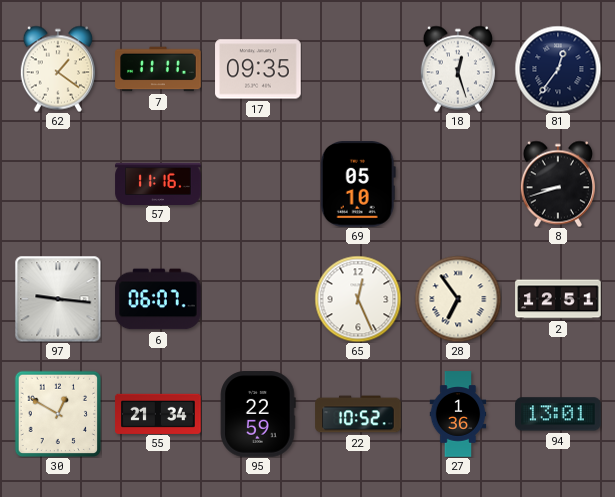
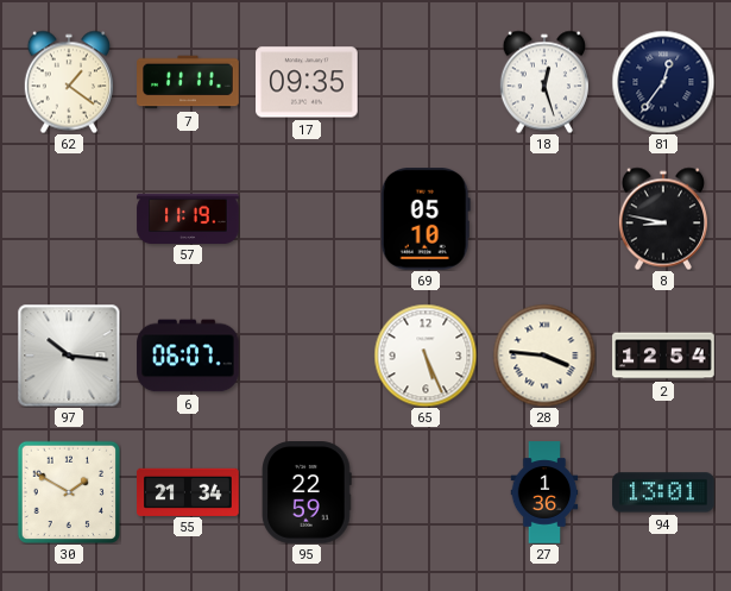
57: 11:16 -> 11:19
8: 8:42 -> 8:47
97: 9:16 -> 10:16
65: 12:26 -> 5:26
28: 6:54 -> 3:46
2: 12:51 -> 12:54
30: 12:50 -> 1:50
22: 10:52 -> none
